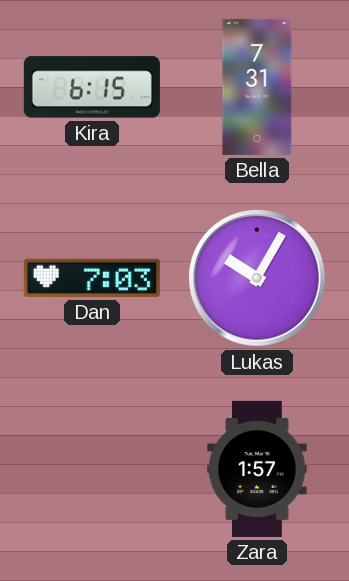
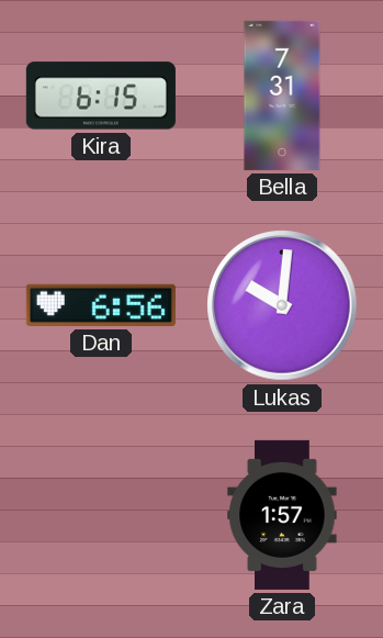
Dan: 7:03 -> 6:56
Lukas: 10:05 -> 10:01
